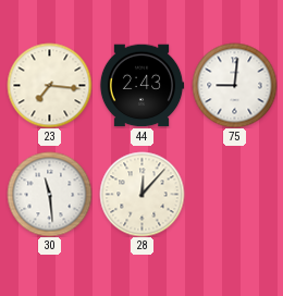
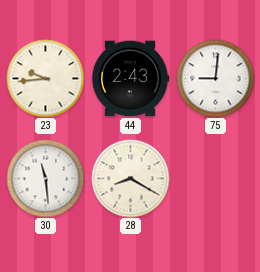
23: 7:16 -> 9:44
28: 12:07 -> 8:20
